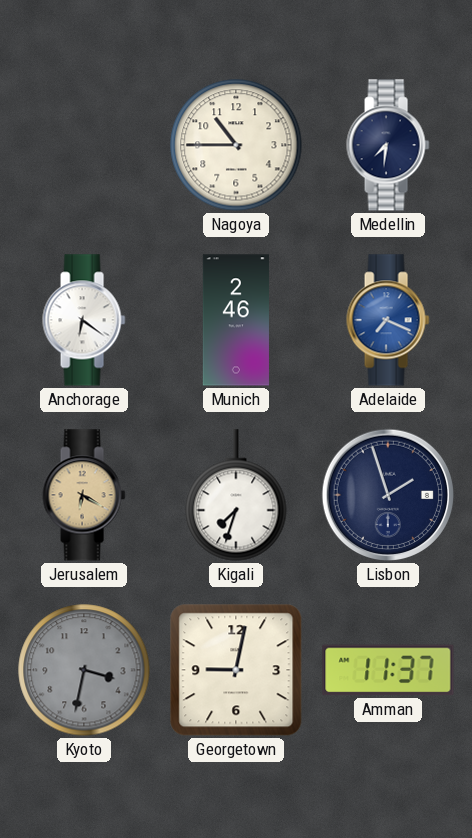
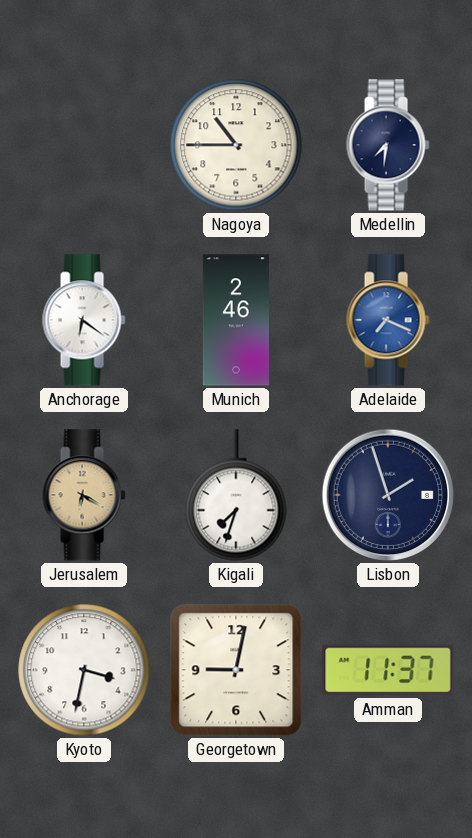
Kyoto dial: grey -> white
